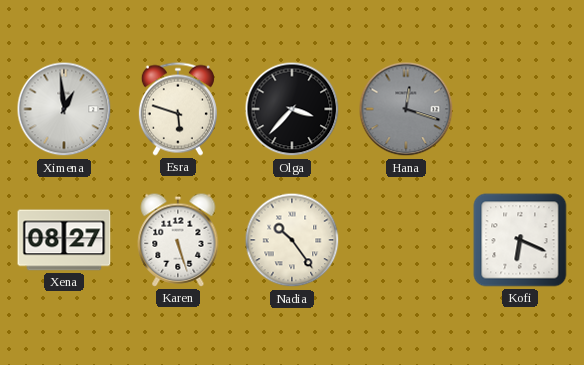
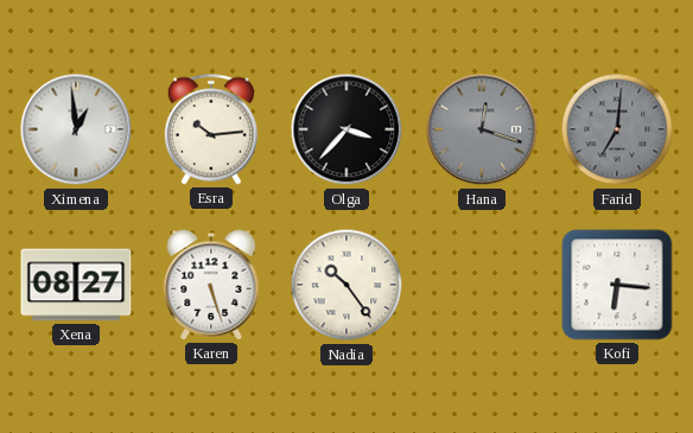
Esra: 5:48 -> 10:14
Farid: none -> 7:01
Kofi: 6:19 -> 6:16
